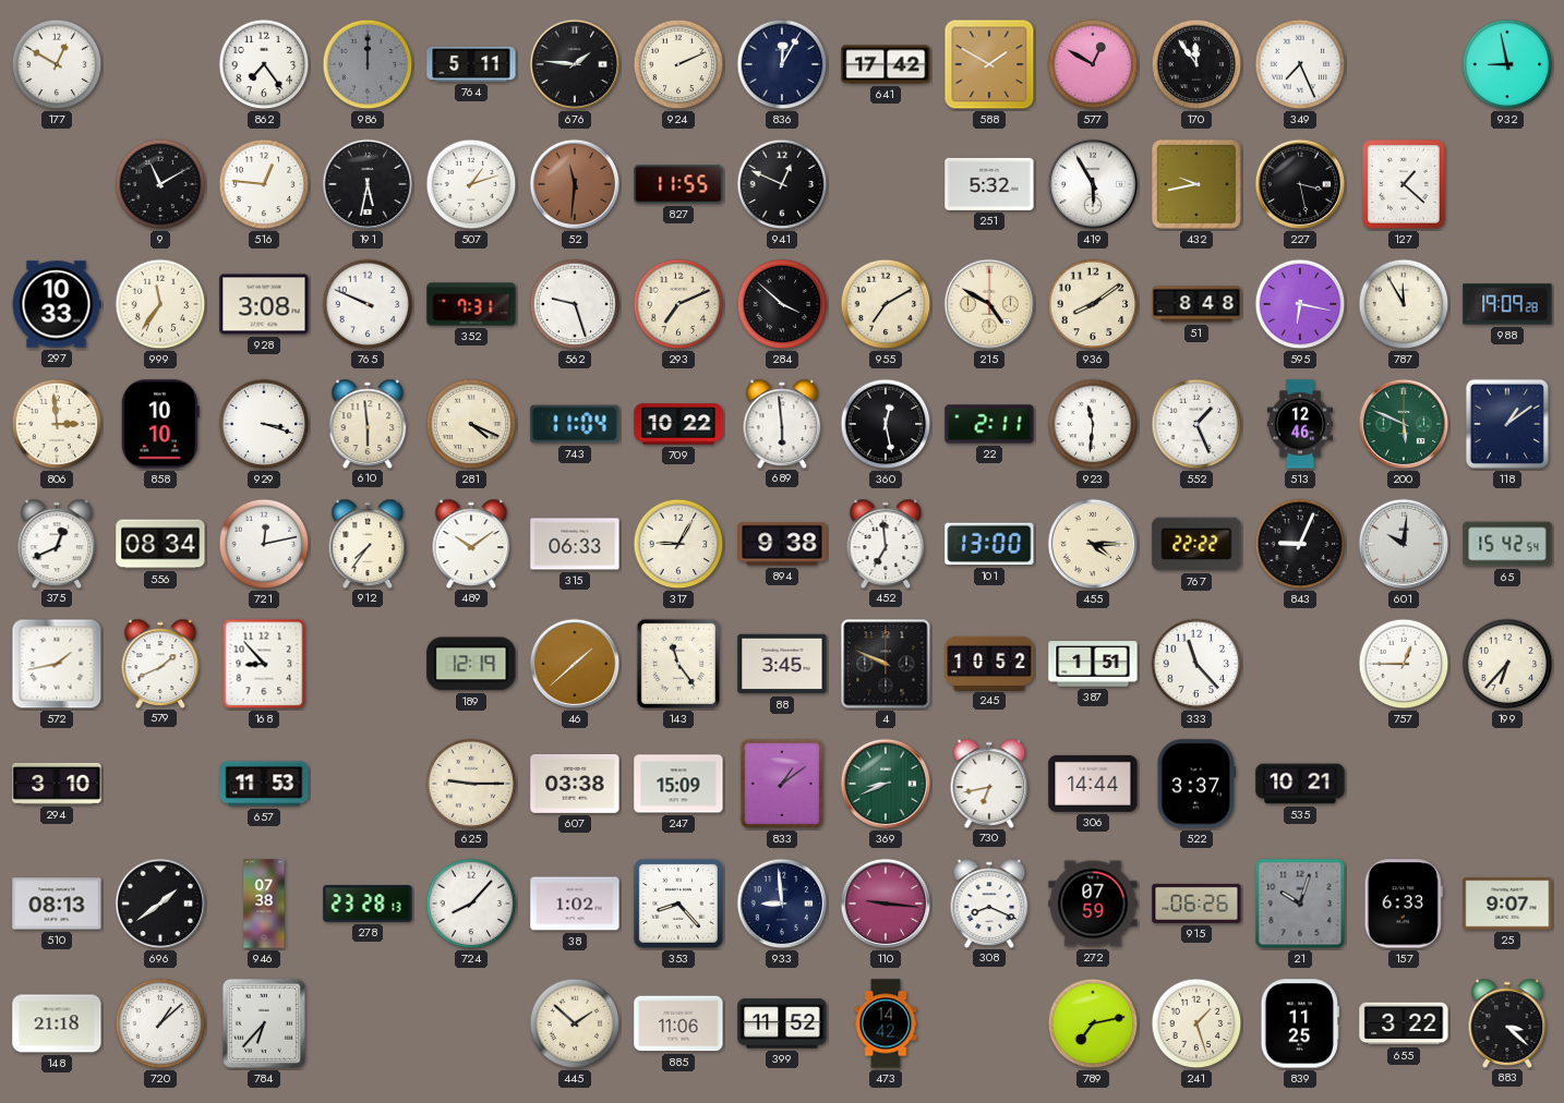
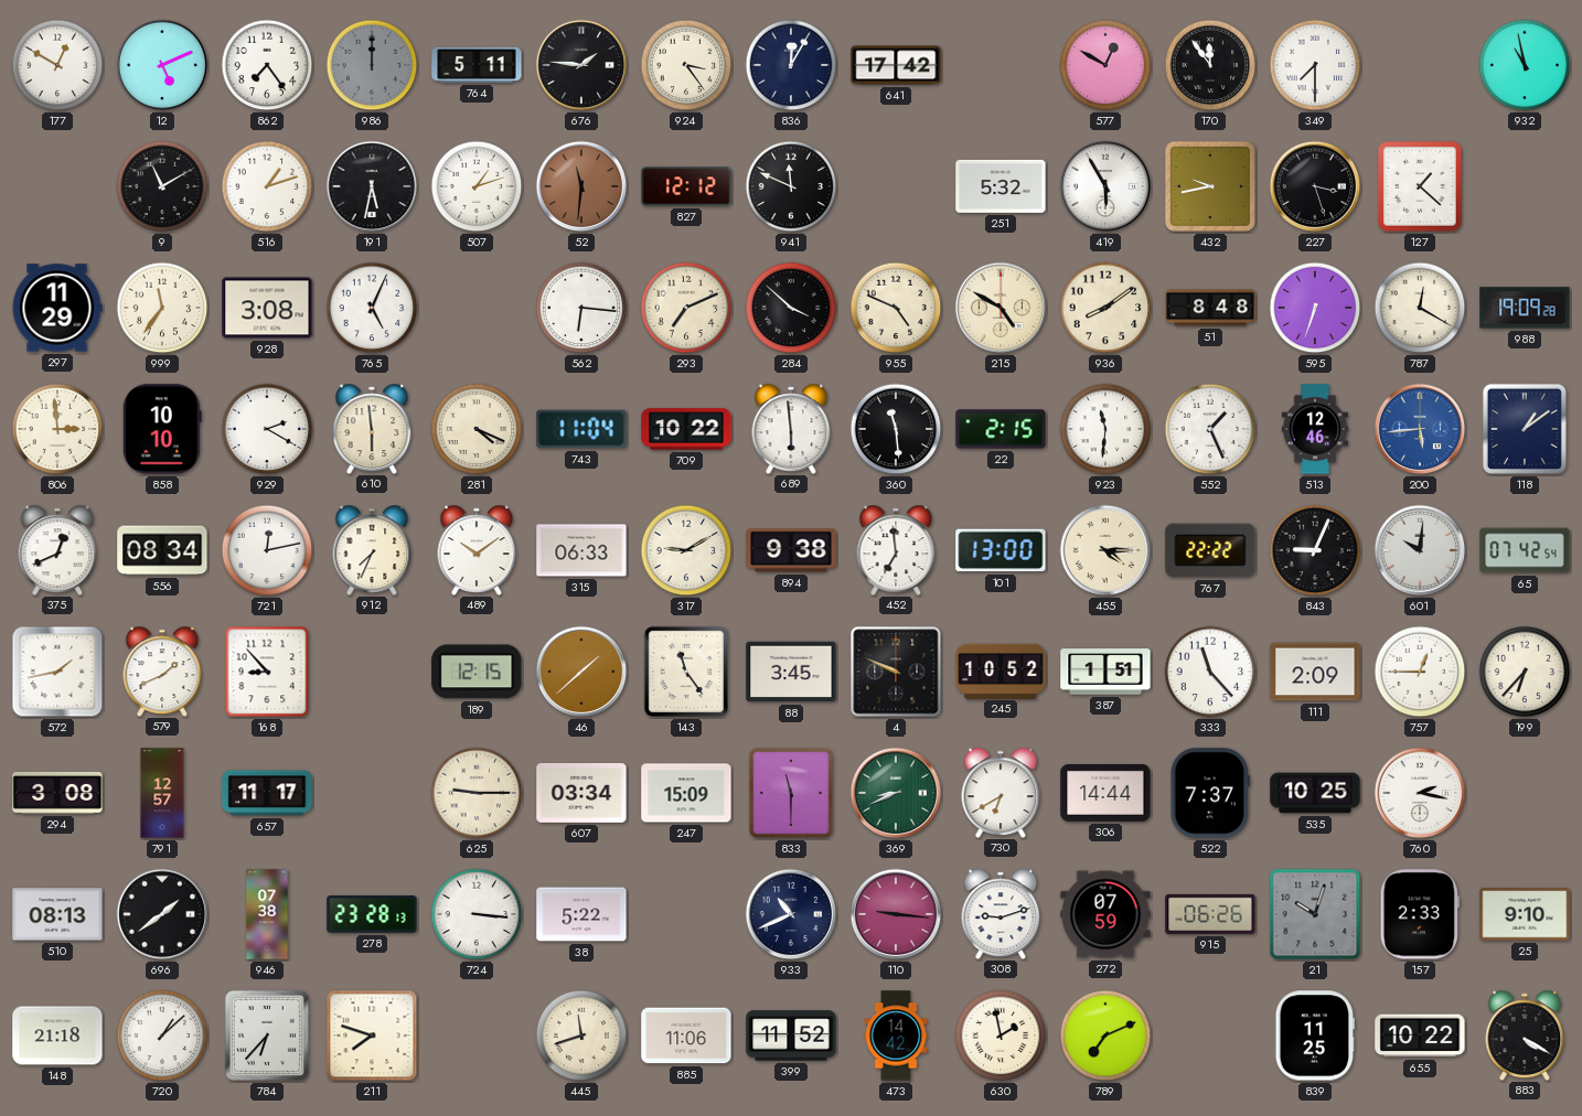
12: none -> 5:11
924: 2:11 -> 3:24
588: 1:50 -> none
349: 7:26 -> 7:30
932: 8:58 -> 10:58
516: 12:46 -> 1:12
827: 11:55 -> 12:12
941: 12:49 -> 11:49
227: 3:28 -> 3:27
297: 10:33 -> 11:29
765: 9:49 -> 5:04
352: 7:31 -> none
562: 9:27 -> 6:16
955: 7:10 -> 4:49
595: 6:17 -> 6:33
787: 11:55 -> 12:20
929: 3:18 -> 2:20
360: 12:28 -> 11:29
22: 2:11 -> 2:15
200: 5:49 -> 5:44
200 dial: green -> blue
912: 7:36 -> 7:34
317: 9:05 -> 9:10
65: 15:42 -> 07:42
189: 12:19 -> 12:15
111: none -> 2:09
294: 3:10 -> 3:08
791: none -> 12:57
657: 11:53 -> 11:17
607: 03:38 -> 03:34
833: 1:09 -> 11:30
730: 6:43 -> 6:40
522: 3:37 -> 7:37
535: 10:21 -> 10:25
760: none -> 2:17
724: 8:07 -> 3:16
38: 1:02 -> 5:22
353: 8:23 -> none
933: 8:59 -> 10:41
308: 8:19 -> 9:12
157: 6:33 -> 2:33
25: 9:07 -> 9:10
211: none -> 7:48
445: 1:52 -> 11:42
630: none -> 1:58
789: 7:13 -> 7:11
241: 1:27 -> none
655: 3:22 -> 10:22
883: 3:22 -> 4:20
